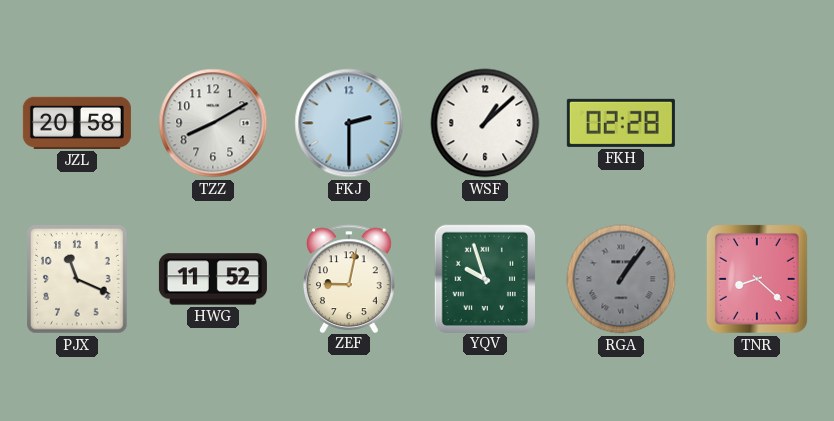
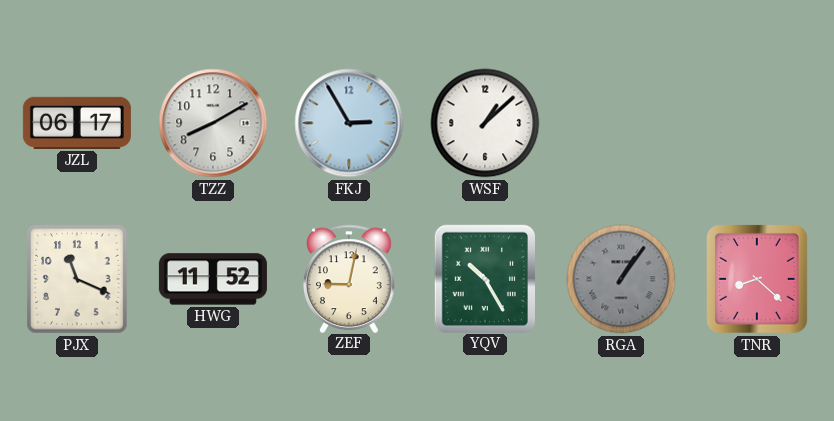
JZL: 20:58 -> 06:17
FKJ: 2:30 -> 2:55
FKH: 02:28 -> none
YQV: 9:57 -> 10:25
